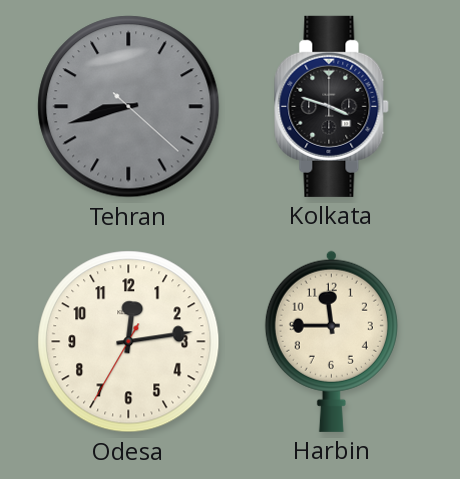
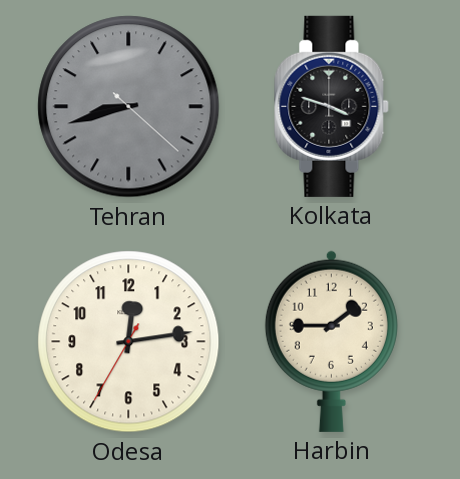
Harbin: 11:45 -> 1:45
